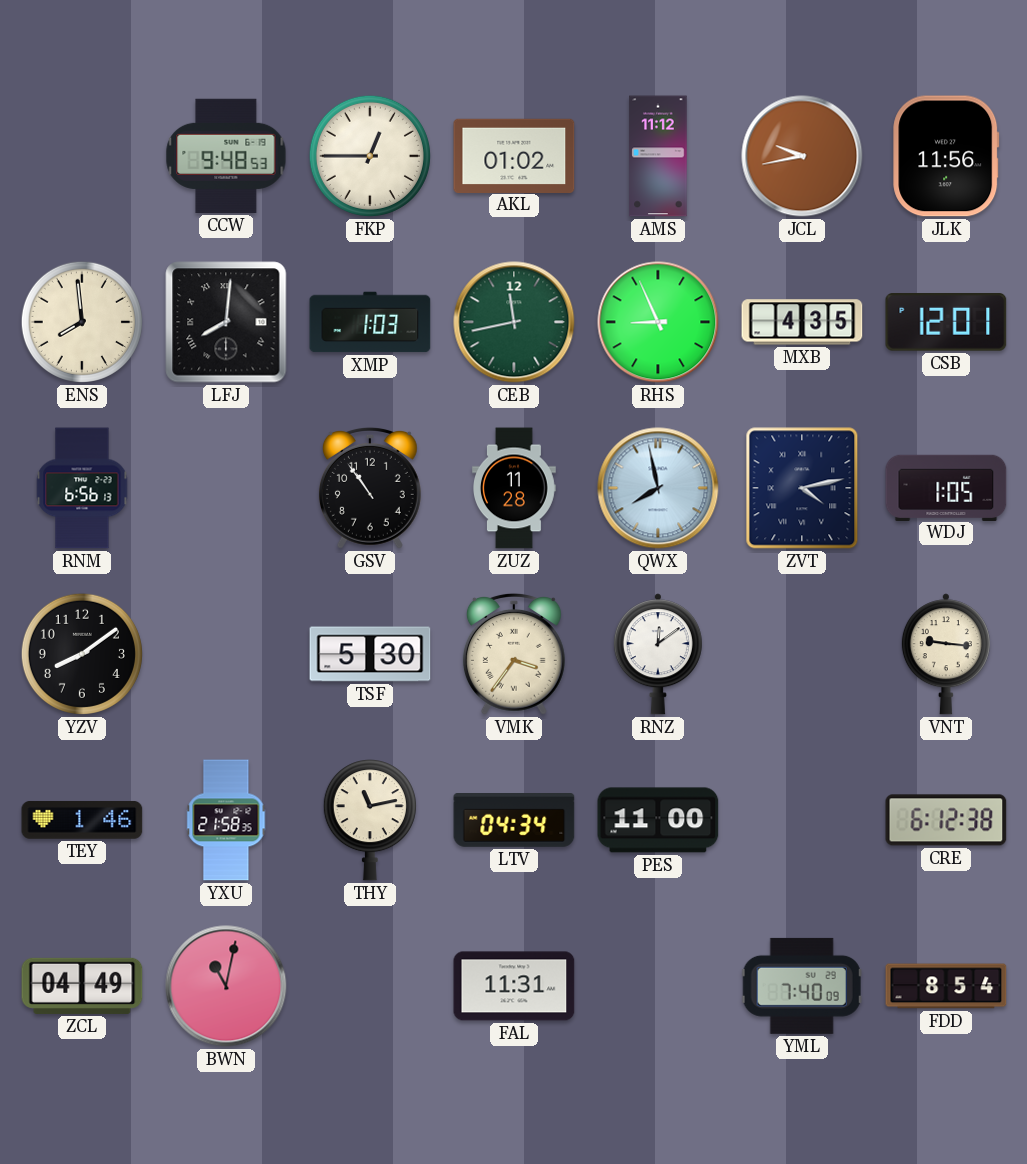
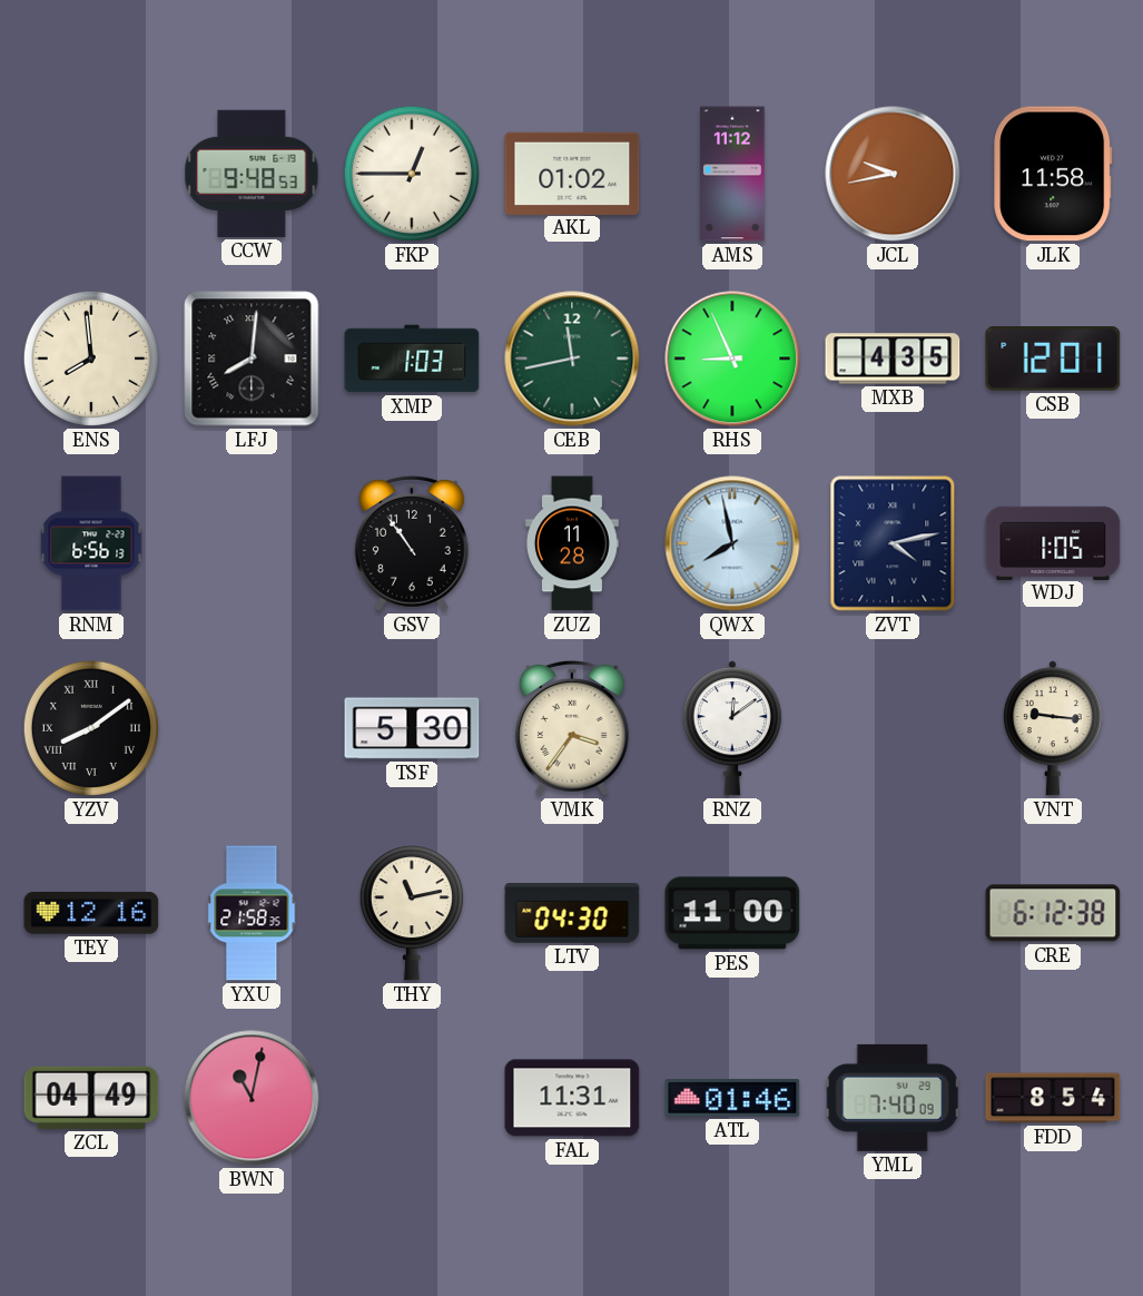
JLK: 11:56 -> 11:58
YZV numerals: Arabic -> Roman
TEY: 1:46 -> 12:16
LTV: 04:34 -> 04:30
ATL: none -> 01:46
